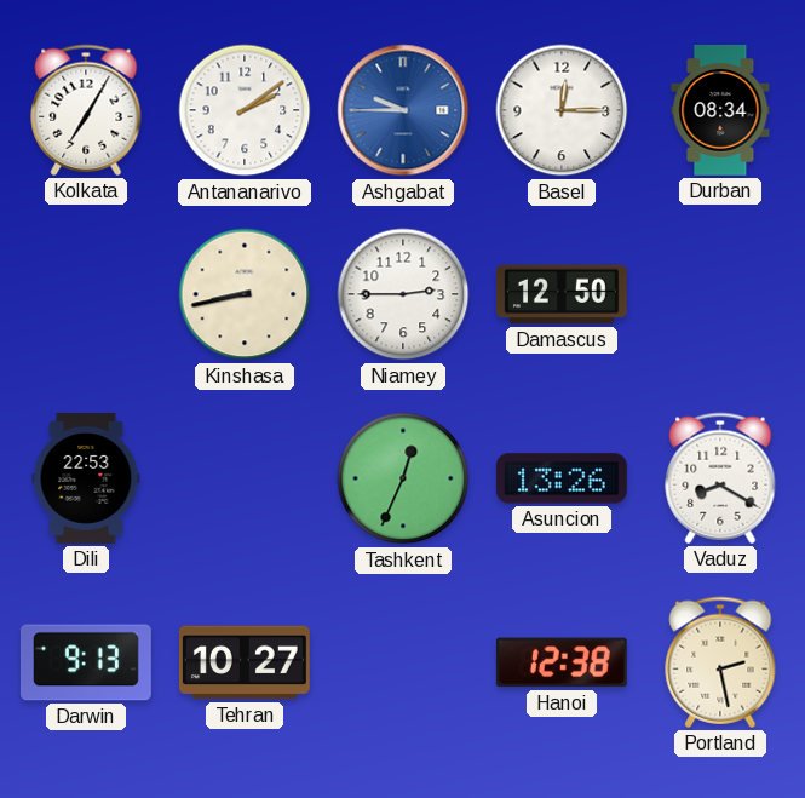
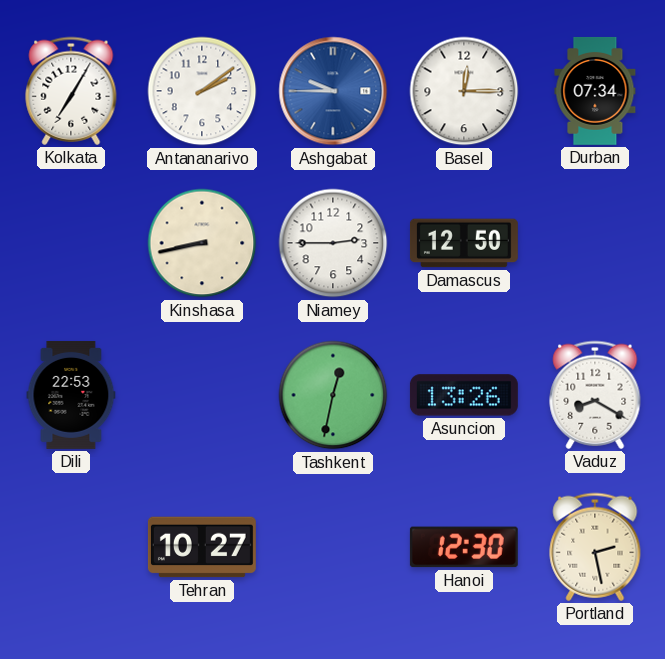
Durban: 08:34 -> 07:34
Tashkent: 12:34 -> 12:32
Darwin: 9:13 -> none
Hanoi: 12:38 -> 12:30
